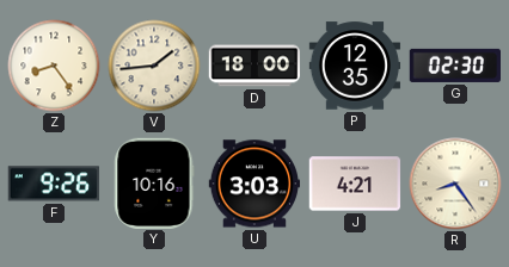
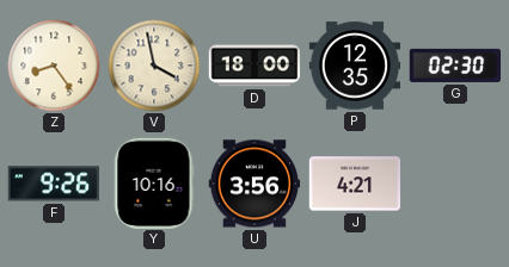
V: 1:44 -> 3:58
U: 3:03 -> 3:56
R: 8:24 -> none
